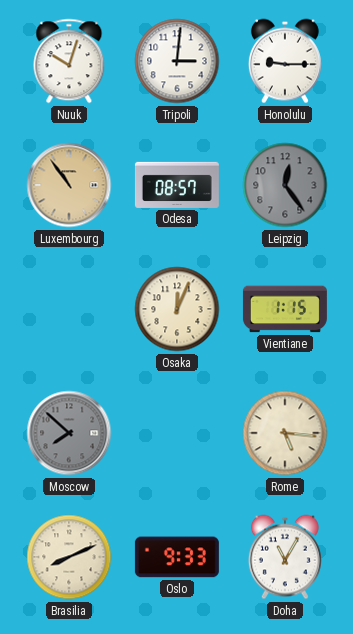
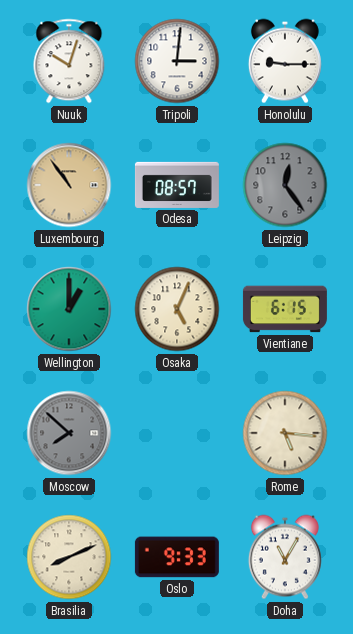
Wellington: none -> 1:00
Osaka: 12:04 -> 5:04
Vientiane: 1:15 -> 6:15
